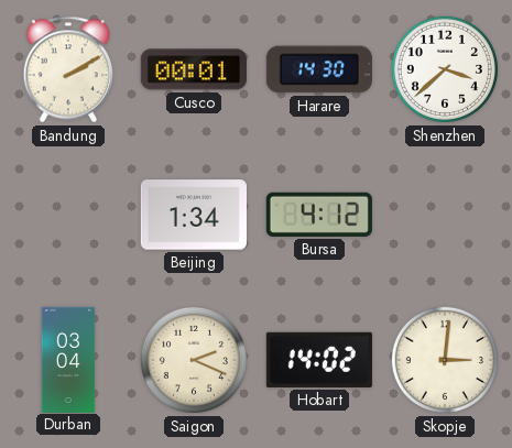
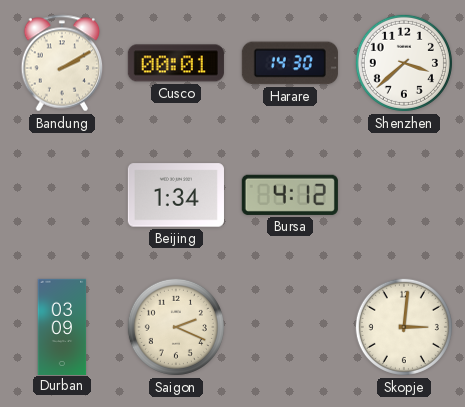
Durban: 03:04 -> 03:09
Hobart: 14:02 -> none
